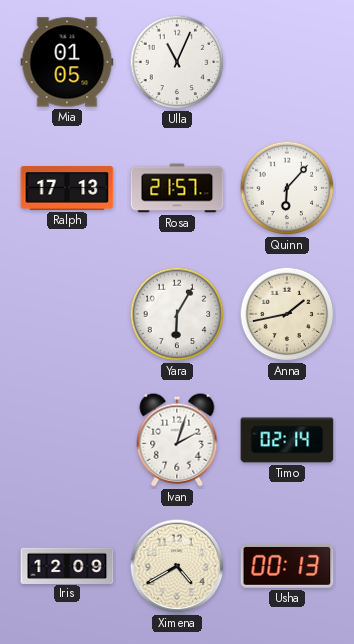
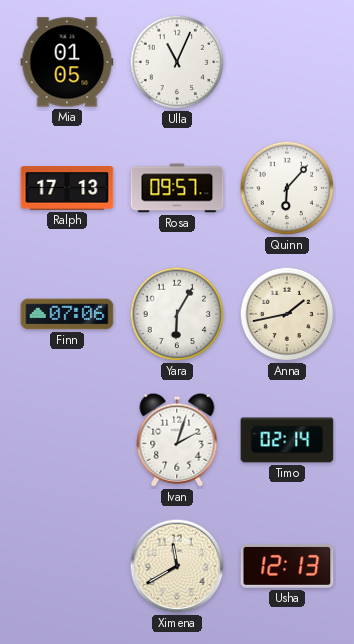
Rosa: 21:57 -> 09:57
Finn: none -> 07:06
Iris: 12:09 -> none
Ximena: 4:40 -> 11:40
Usha: 00:13 -> 12:13
